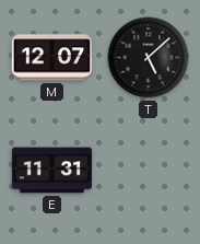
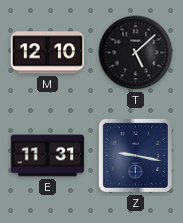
M: 12:07 -> 12:10
Z: none -> 9:17
